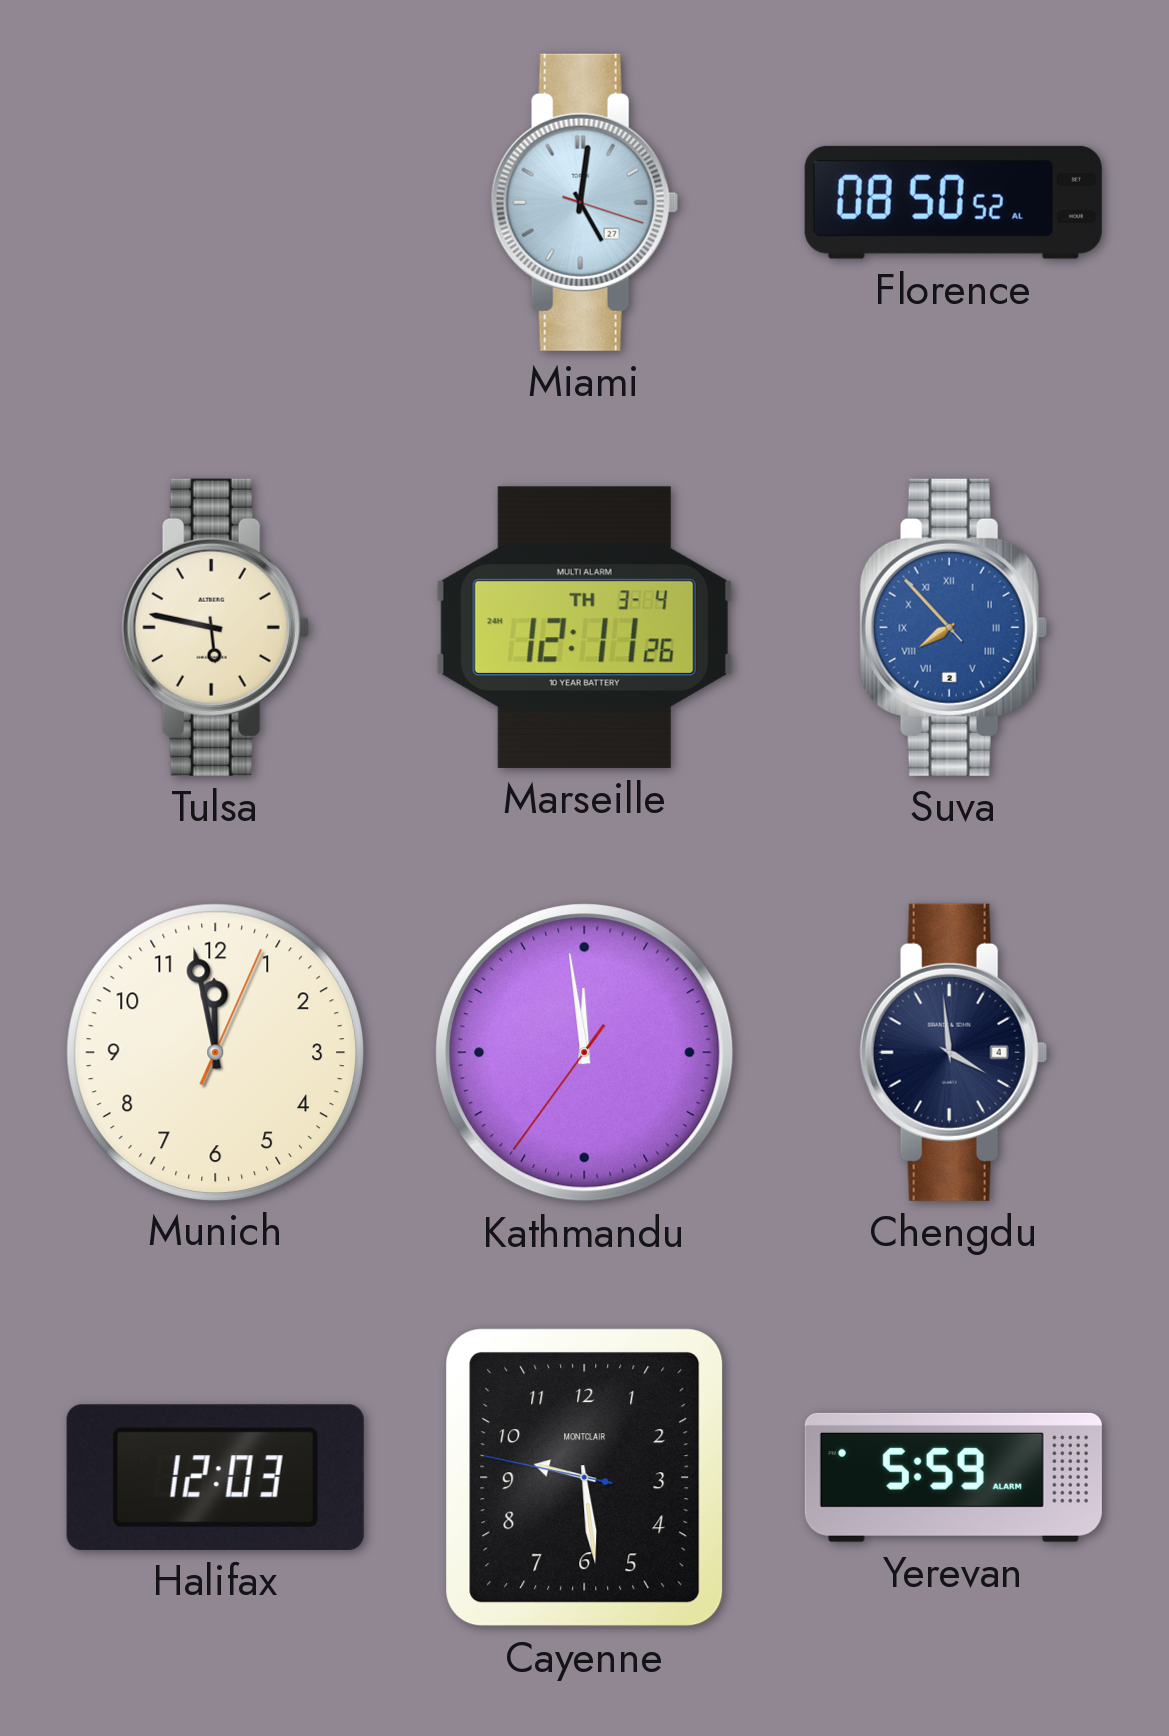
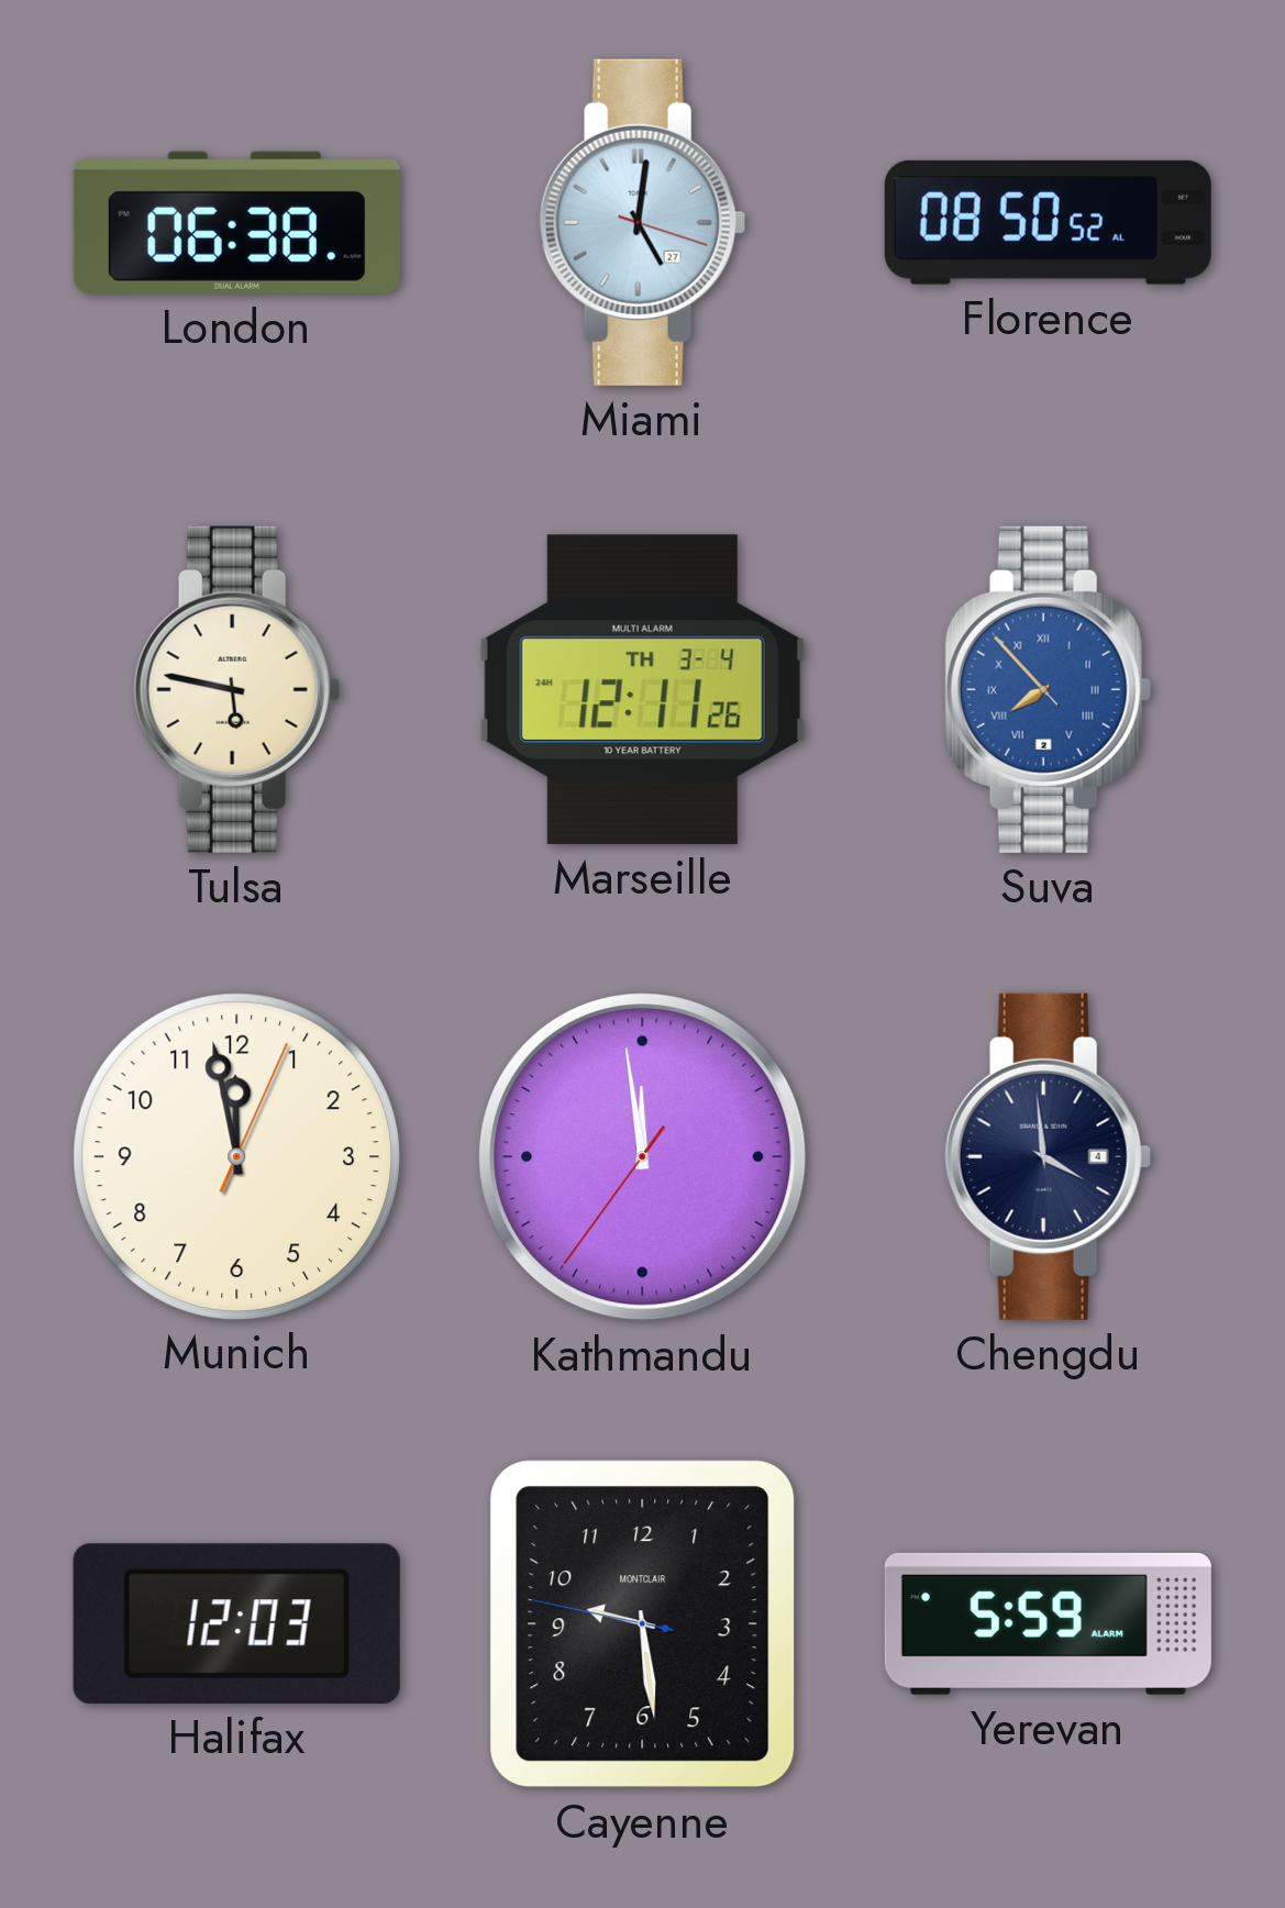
London: none -> 06:38
